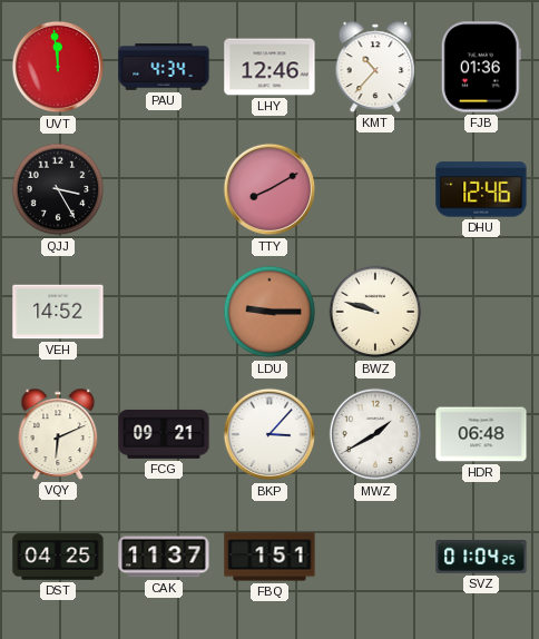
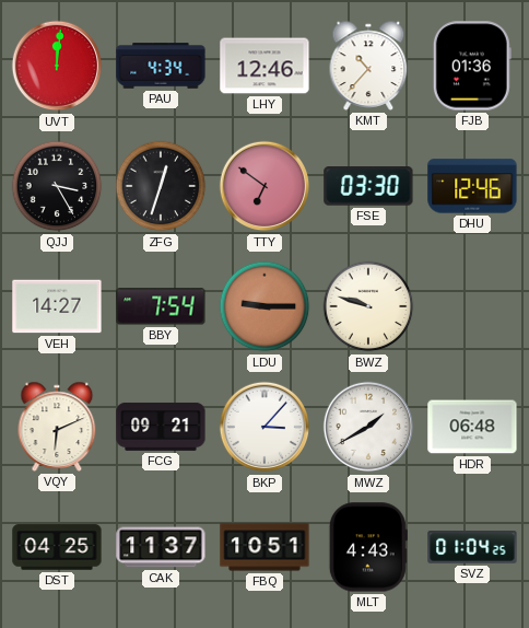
UVT: 11:59 -> 12:01
ZFG: none -> 12:33
TTY: 8:10 -> 6:51
FSE: none -> 03:30
VEH: 14:52 -> 14:27
BBY: none -> 7:54
FBQ: 1:51 -> 10:51
MLT: none -> 4:43
